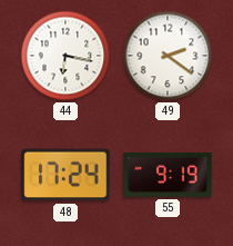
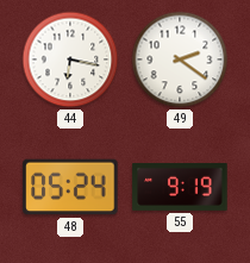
48: 17:24 -> 05:24
